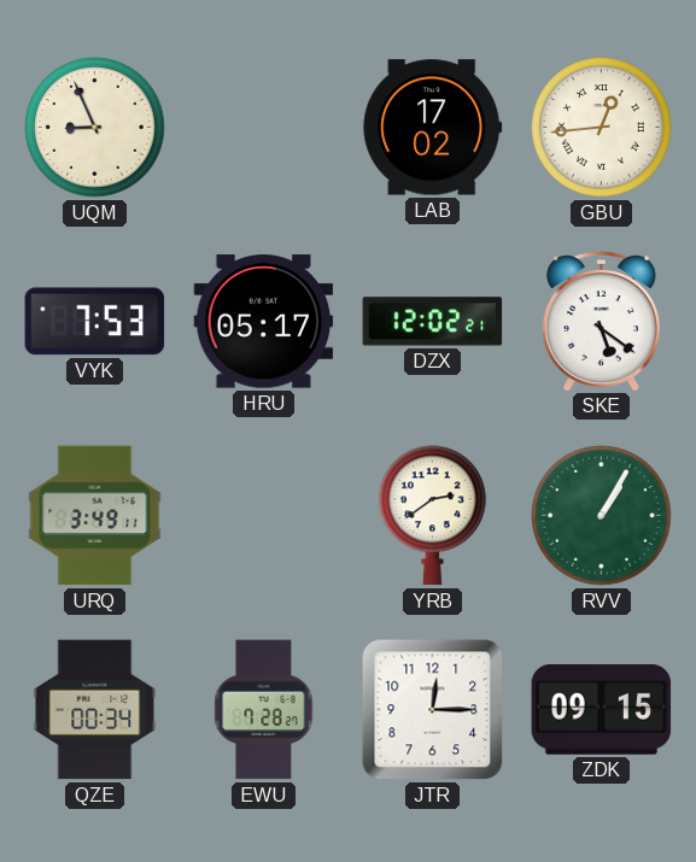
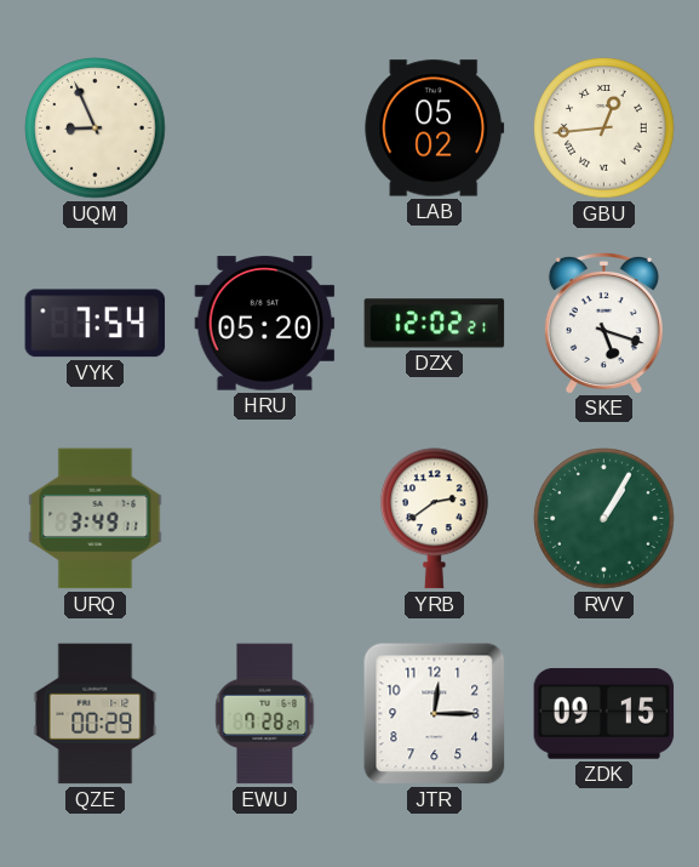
LAB: 17:02 -> 05:02
VYK: 7:53 -> 7:54
HRU: 05:17 -> 05:20
SKE: 5:21 -> 5:18
QZE: 00:34 -> 00:29
